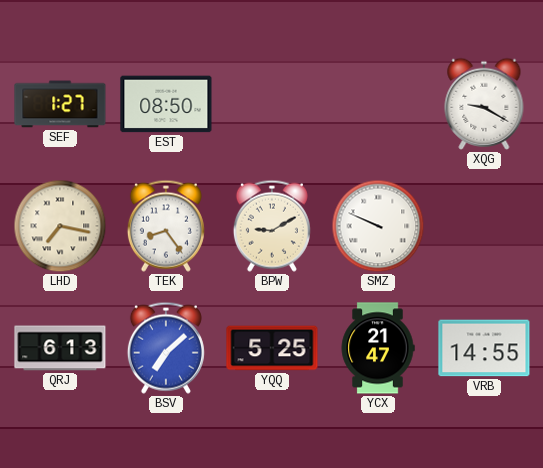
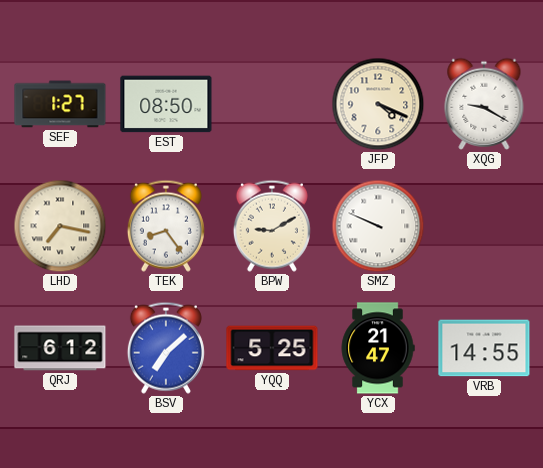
JFP: none -> 4:19
QRJ: 6:13 -> 6:12
